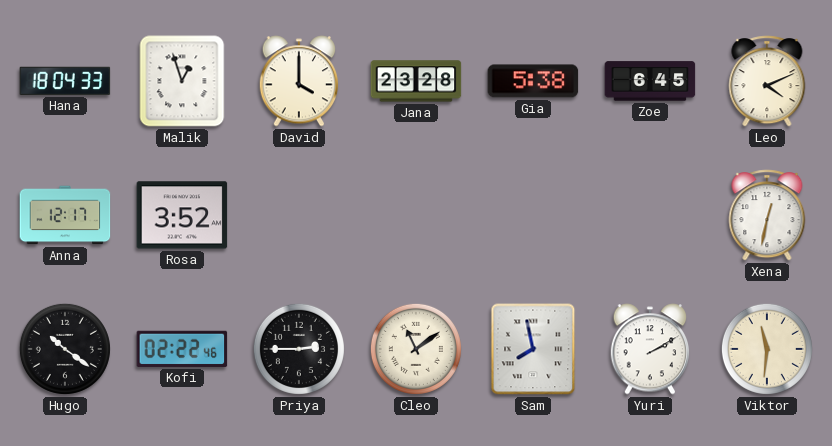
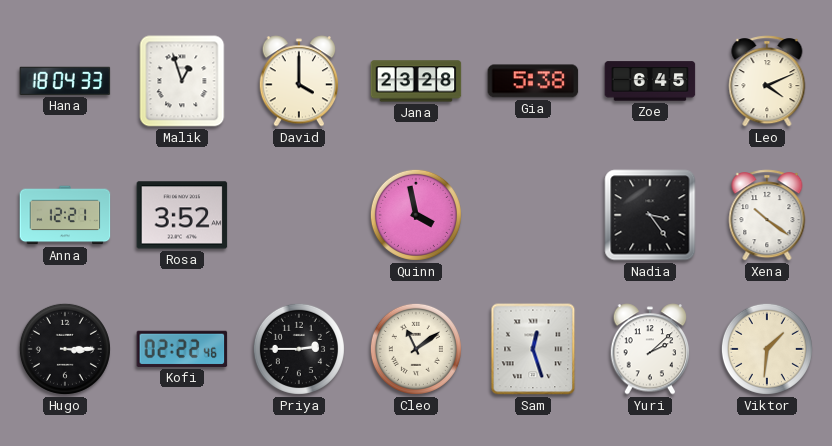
Anna: 12:17 -> 12:21
Quinn: none -> 3:58
Nadia: none -> 3:24
Xena: 12:32 -> 10:21
Hugo: 10:21 -> 3:15
Sam: 7:58 -> 12:27
Yuri: 2:10 -> 2:08
Viktor: 11:31 -> 1:31
